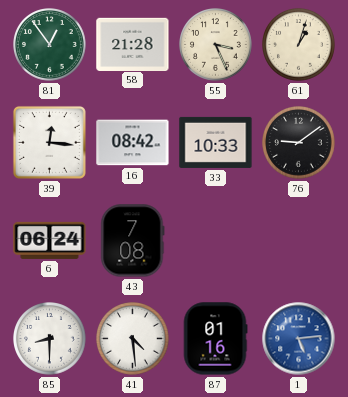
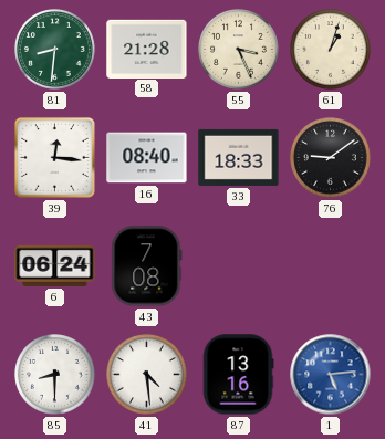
81: 12:54 -> 8:31
16: 08:42 -> 08:40
33: 10:33 -> 18:33
87: 01:16 -> 13:16
